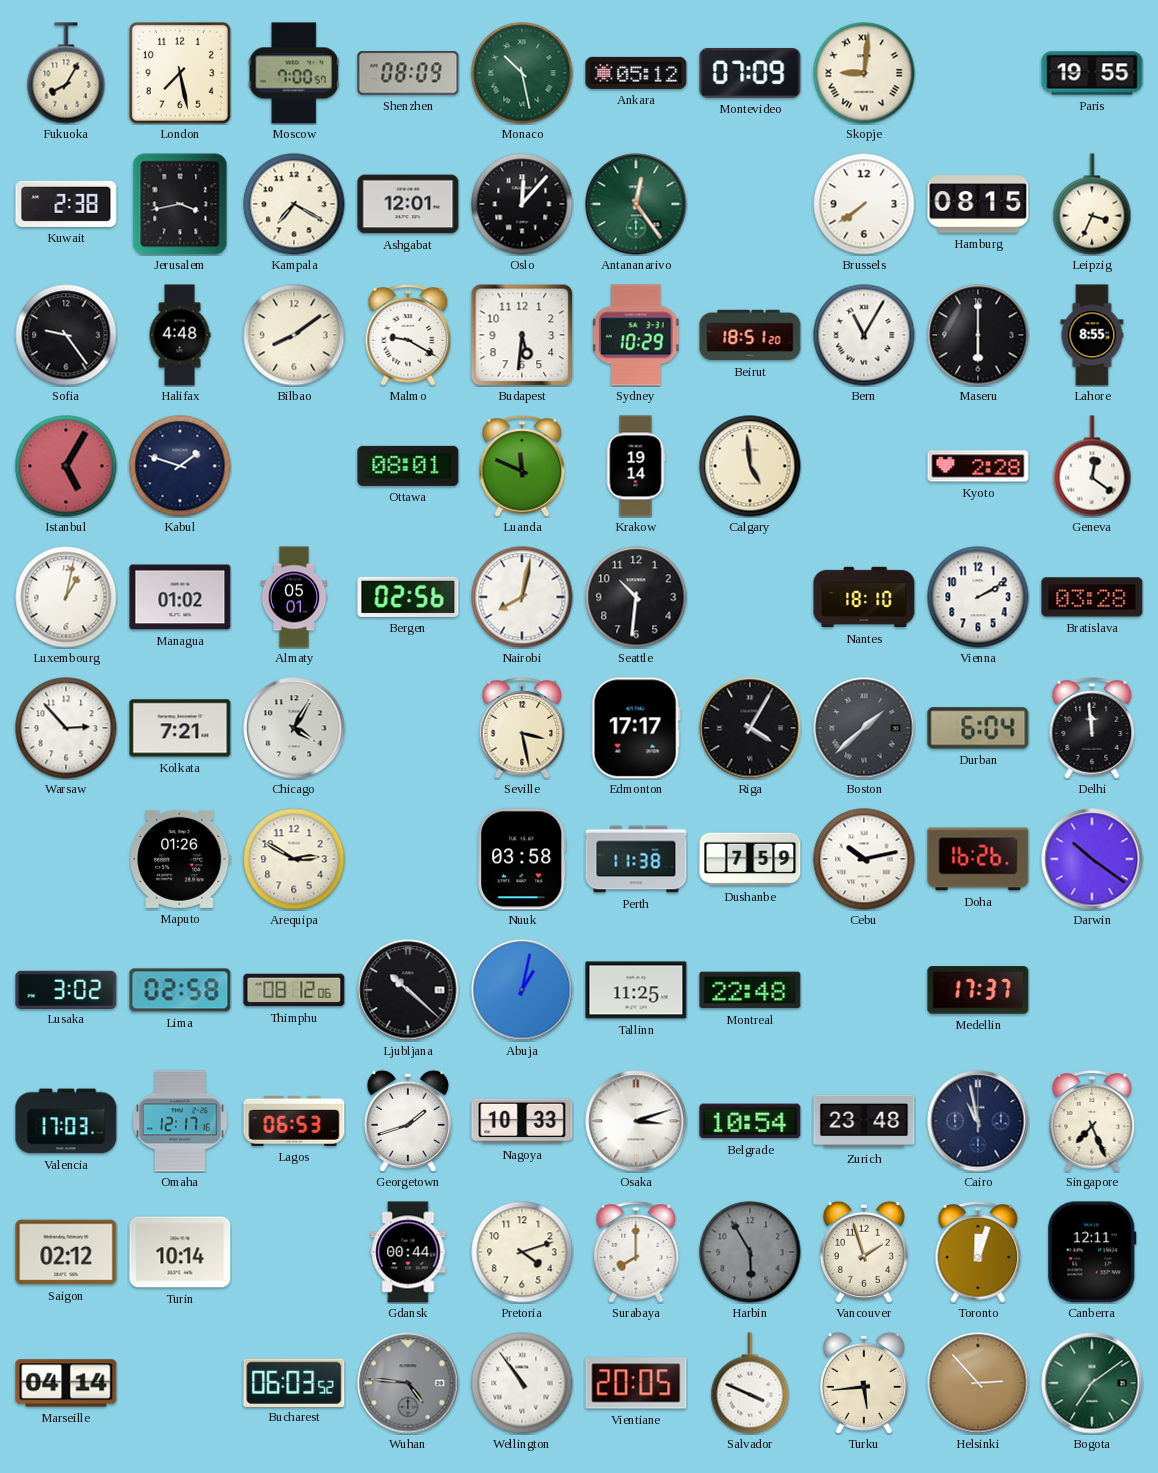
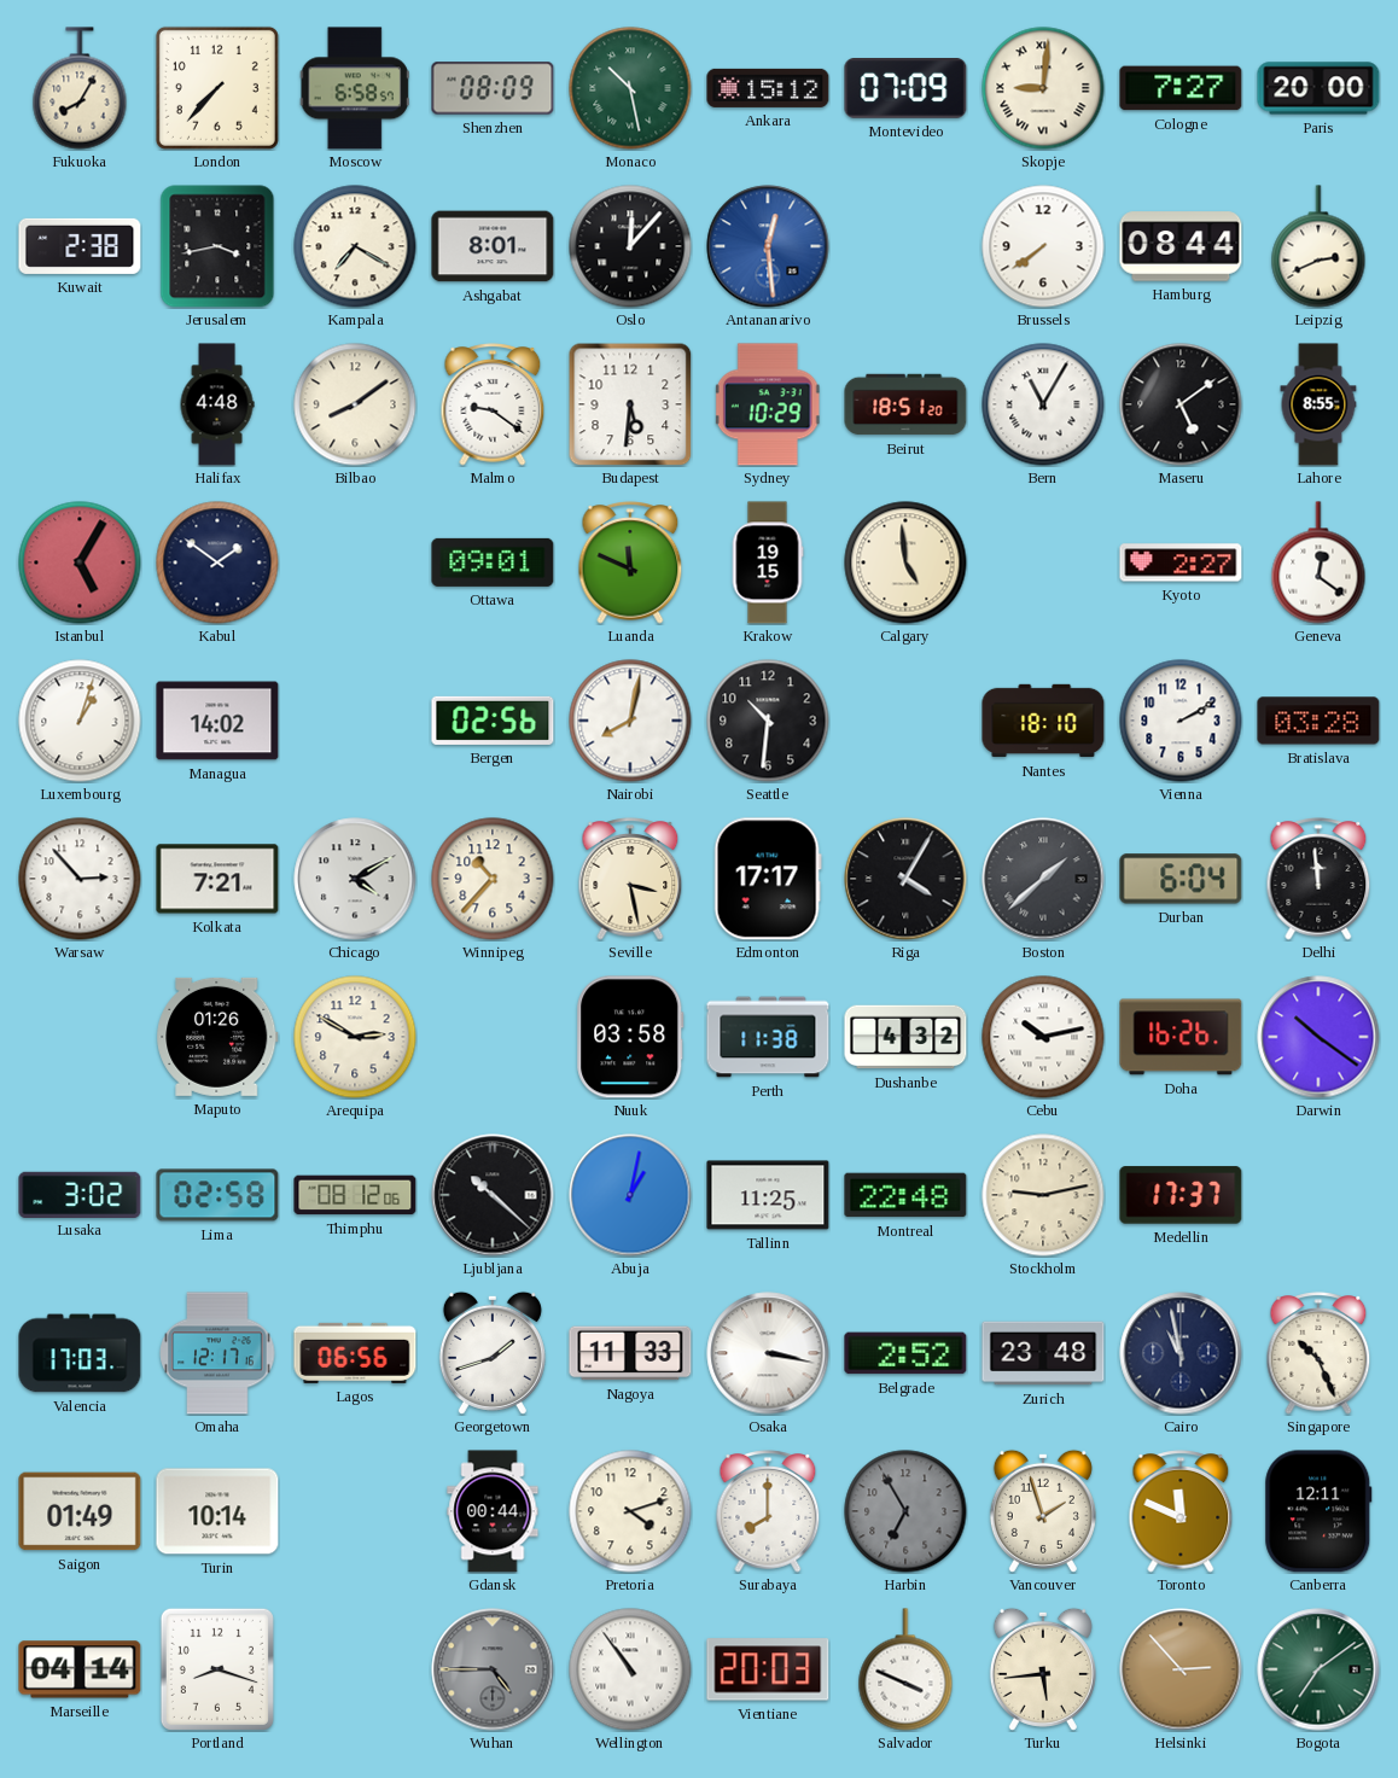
London: 7:28 -> 7:37
Moscow: 7:00 -> 6:58
Ankara: 05:12 -> 15:12
Cologne: none -> 7:27
Paris: 19:55 -> 20:00
Ashgabat: 12:01 -> 8:01
Antananarivo: 12:24 -> 12:29
Antananarivo dial: green -> blue
Hamburg: 08:15 -> 08:44
Leipzig: 3:34 -> 2:41
Sofia: 9:24 -> none
Malmo: 9:20 -> 9:21
Maseru: 6:00 -> 5:09
Kabul: 1:48 -> 1:51
Ottawa: 08:01 -> 09:01
Krakow: 19:14 -> 19:15
Kyoto: 2:28 -> 2:27
Luxembourg: 1:02 -> 1:03
Managua: 01:02 -> 14:02
Almaty: 05:01 -> none
Chicago: 4:05 -> 4:10
Winnipeg: none -> 10:37
Dushanbe: 7:59 -> 4:32
Stockholm: none -> 9:13
Lagos: 06:53 -> 06:56
Nagoya: 10:33 -> 11:33
Osaka: 3:12 -> 3:17
Belgrade: 10:54 -> 2:52
Singapore: 7:26 -> 10:26
Saigon: 02:12 -> 01:49
Harbin: 5:55 -> 6:55
Toronto: 12:03 -> 11:49
Portland: none -> 8:18
Bucharest: 06:03 -> none
Wuhan: 4:46 -> 4:45
Vientiane: 20:05 -> 20:03
